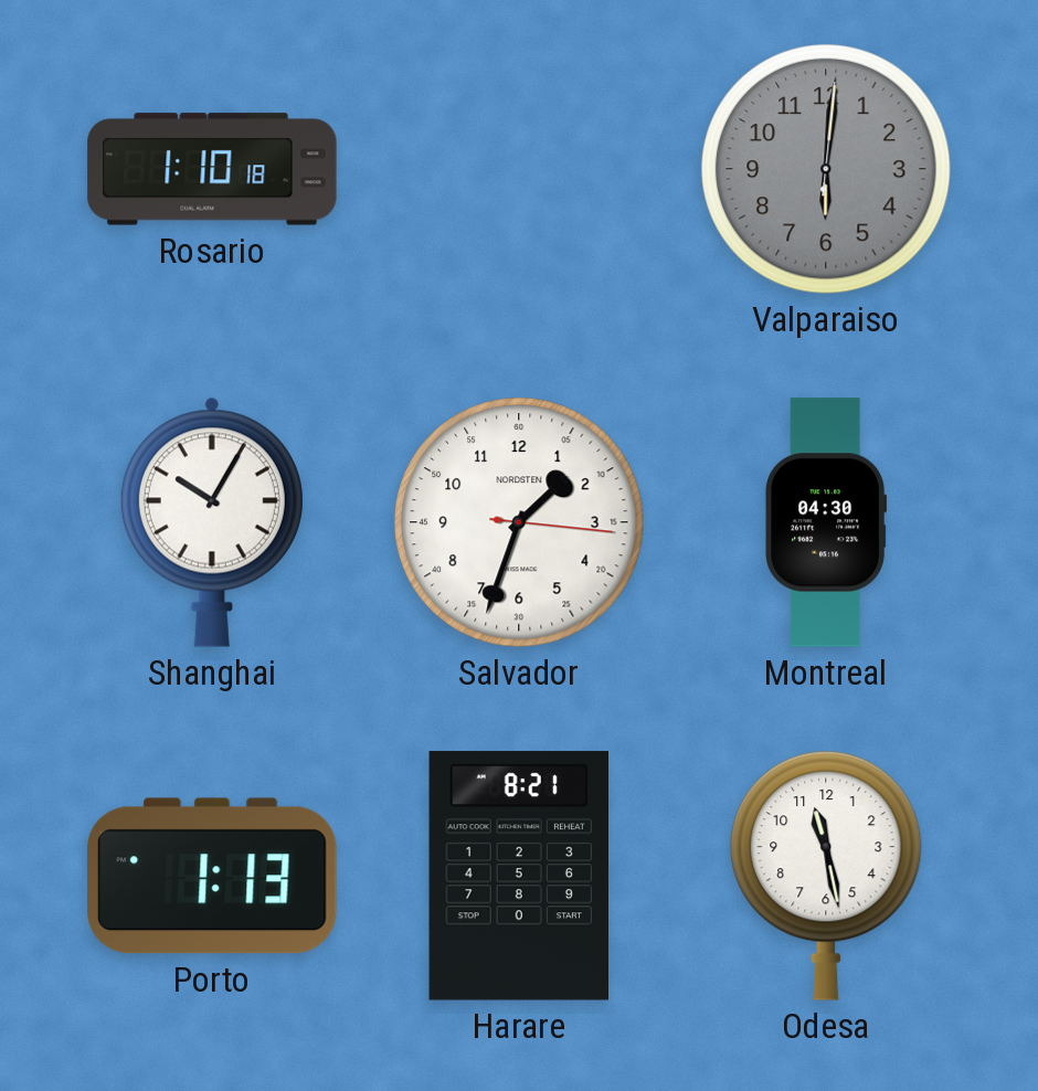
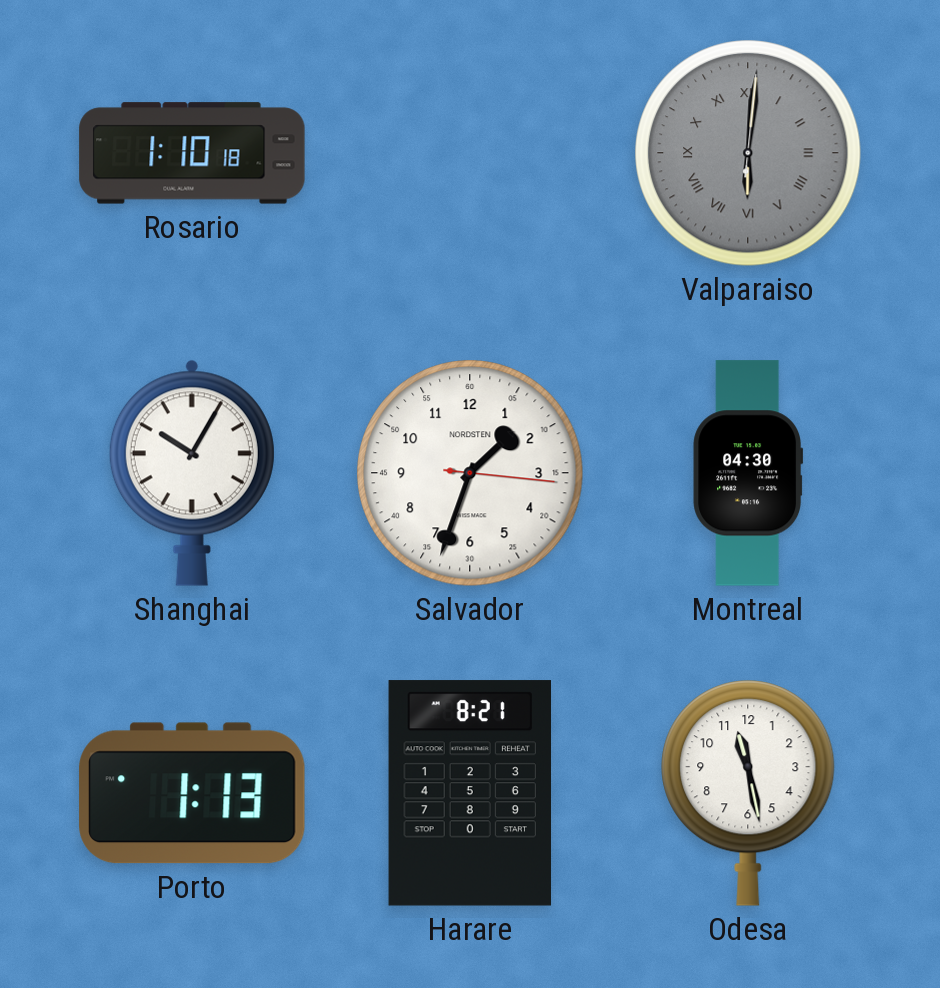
Valparaiso numerals: Arabic -> Roman
